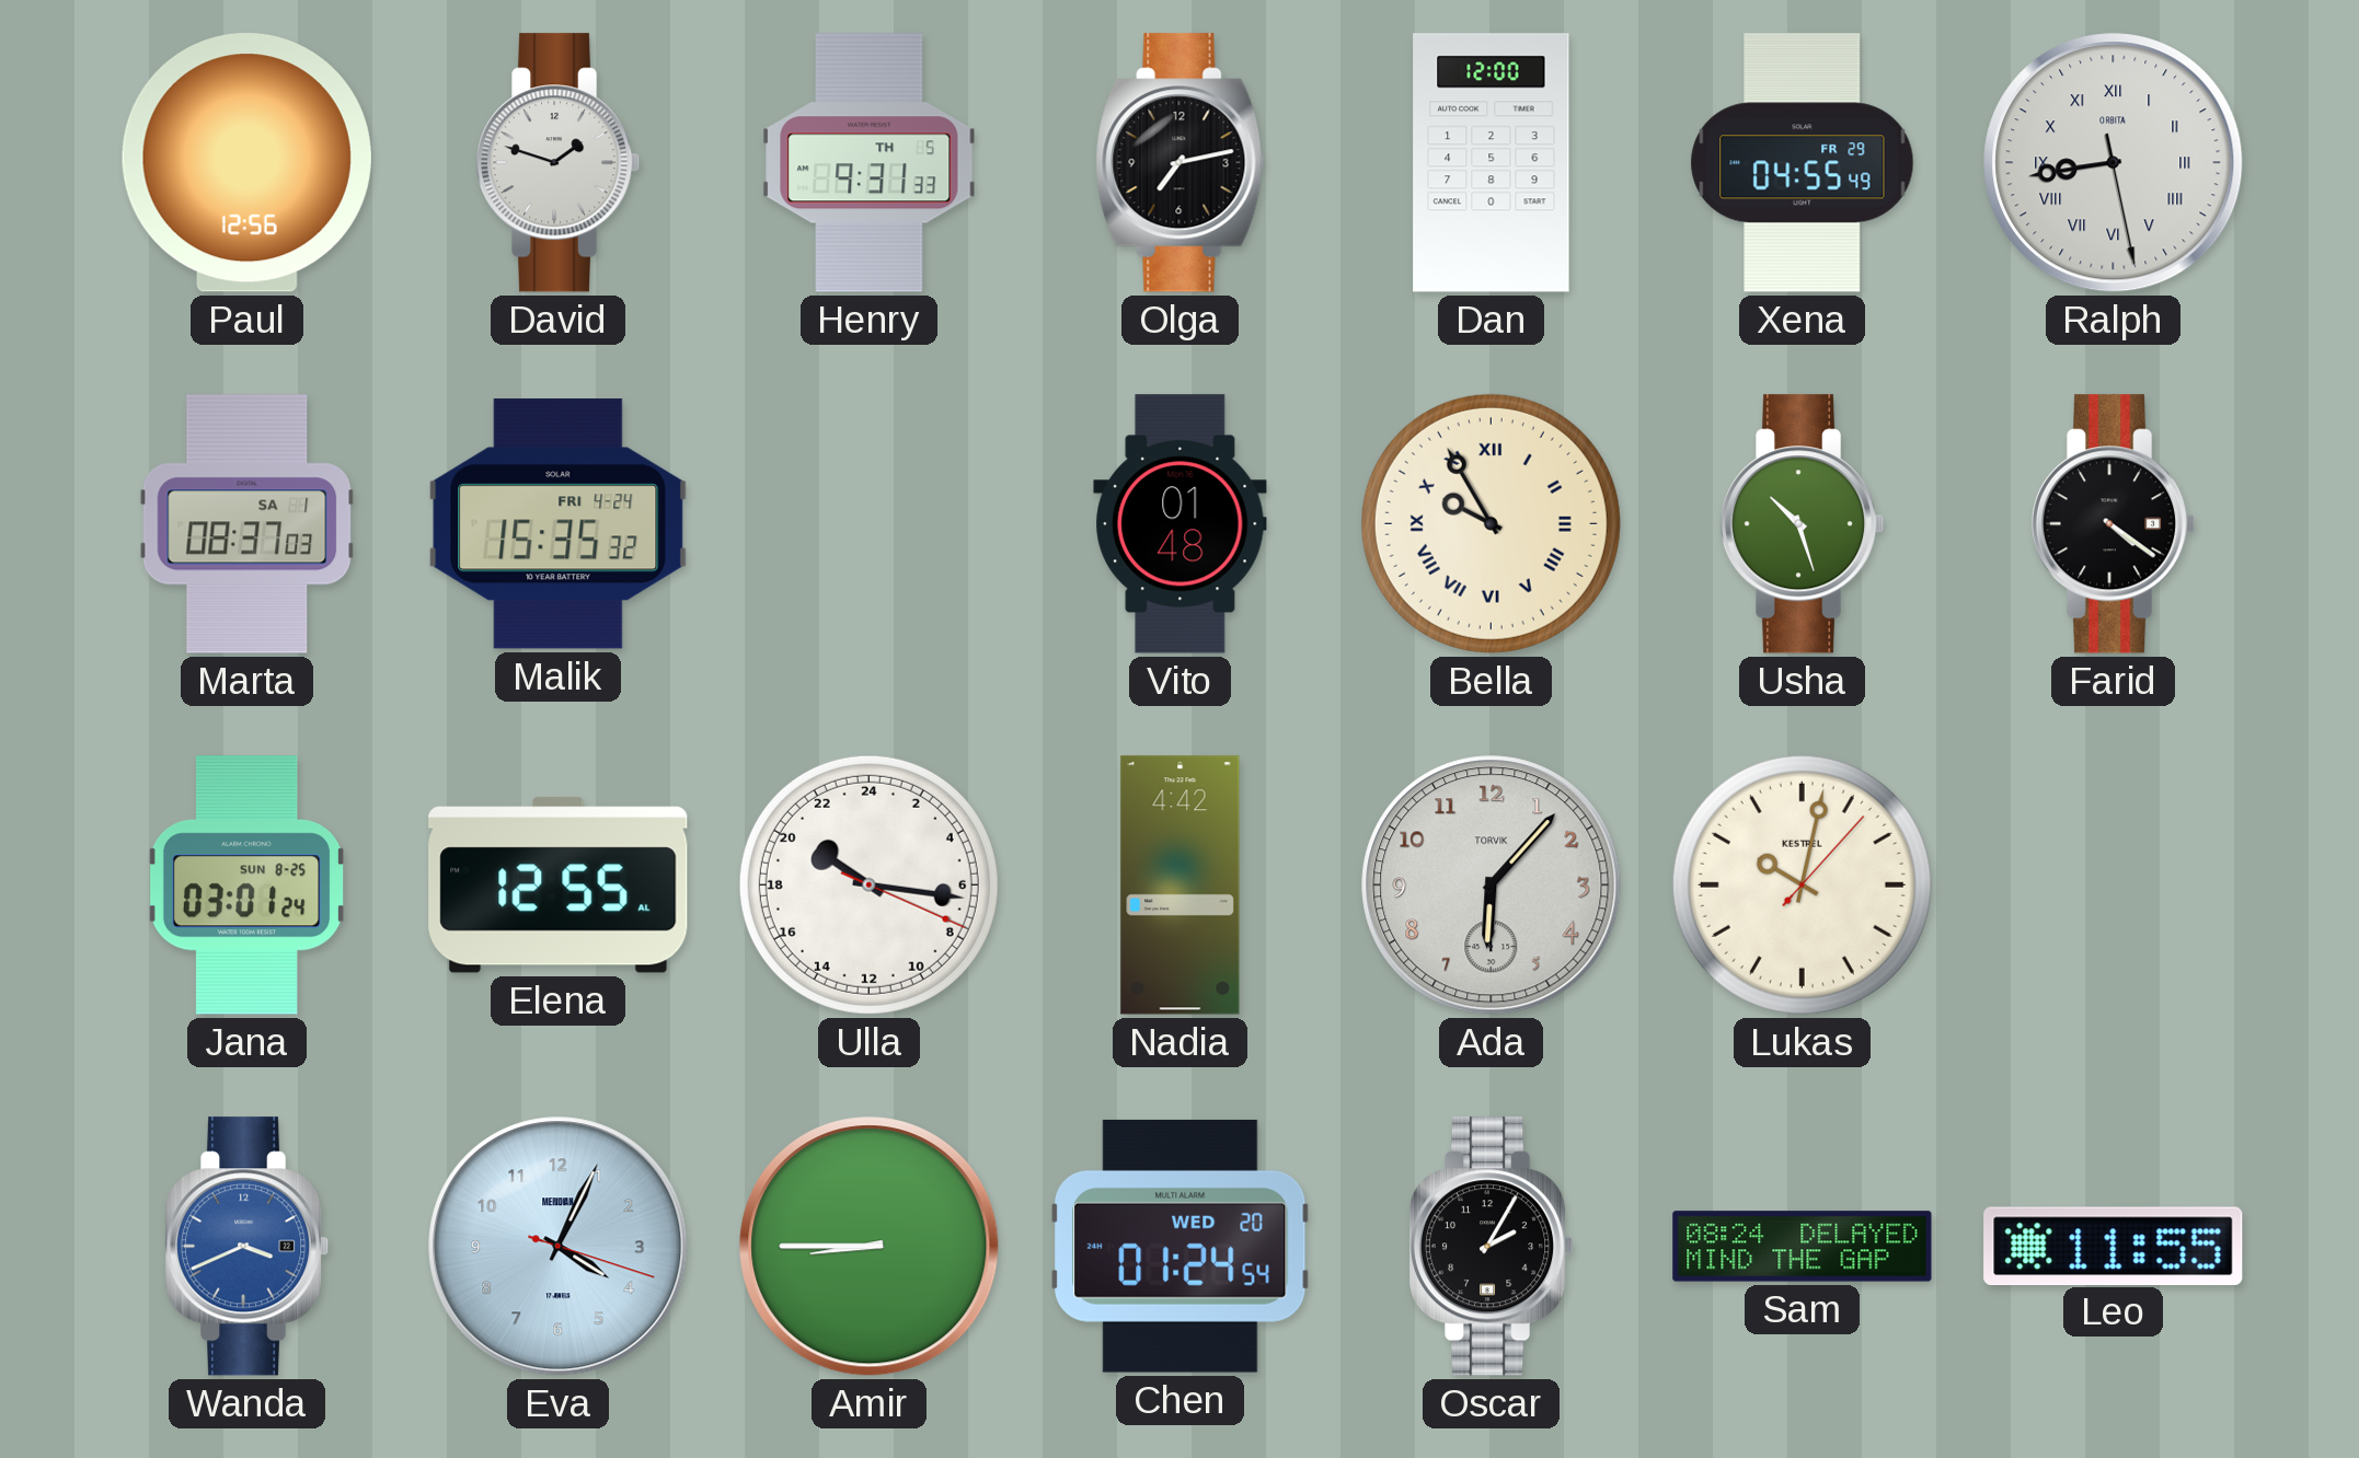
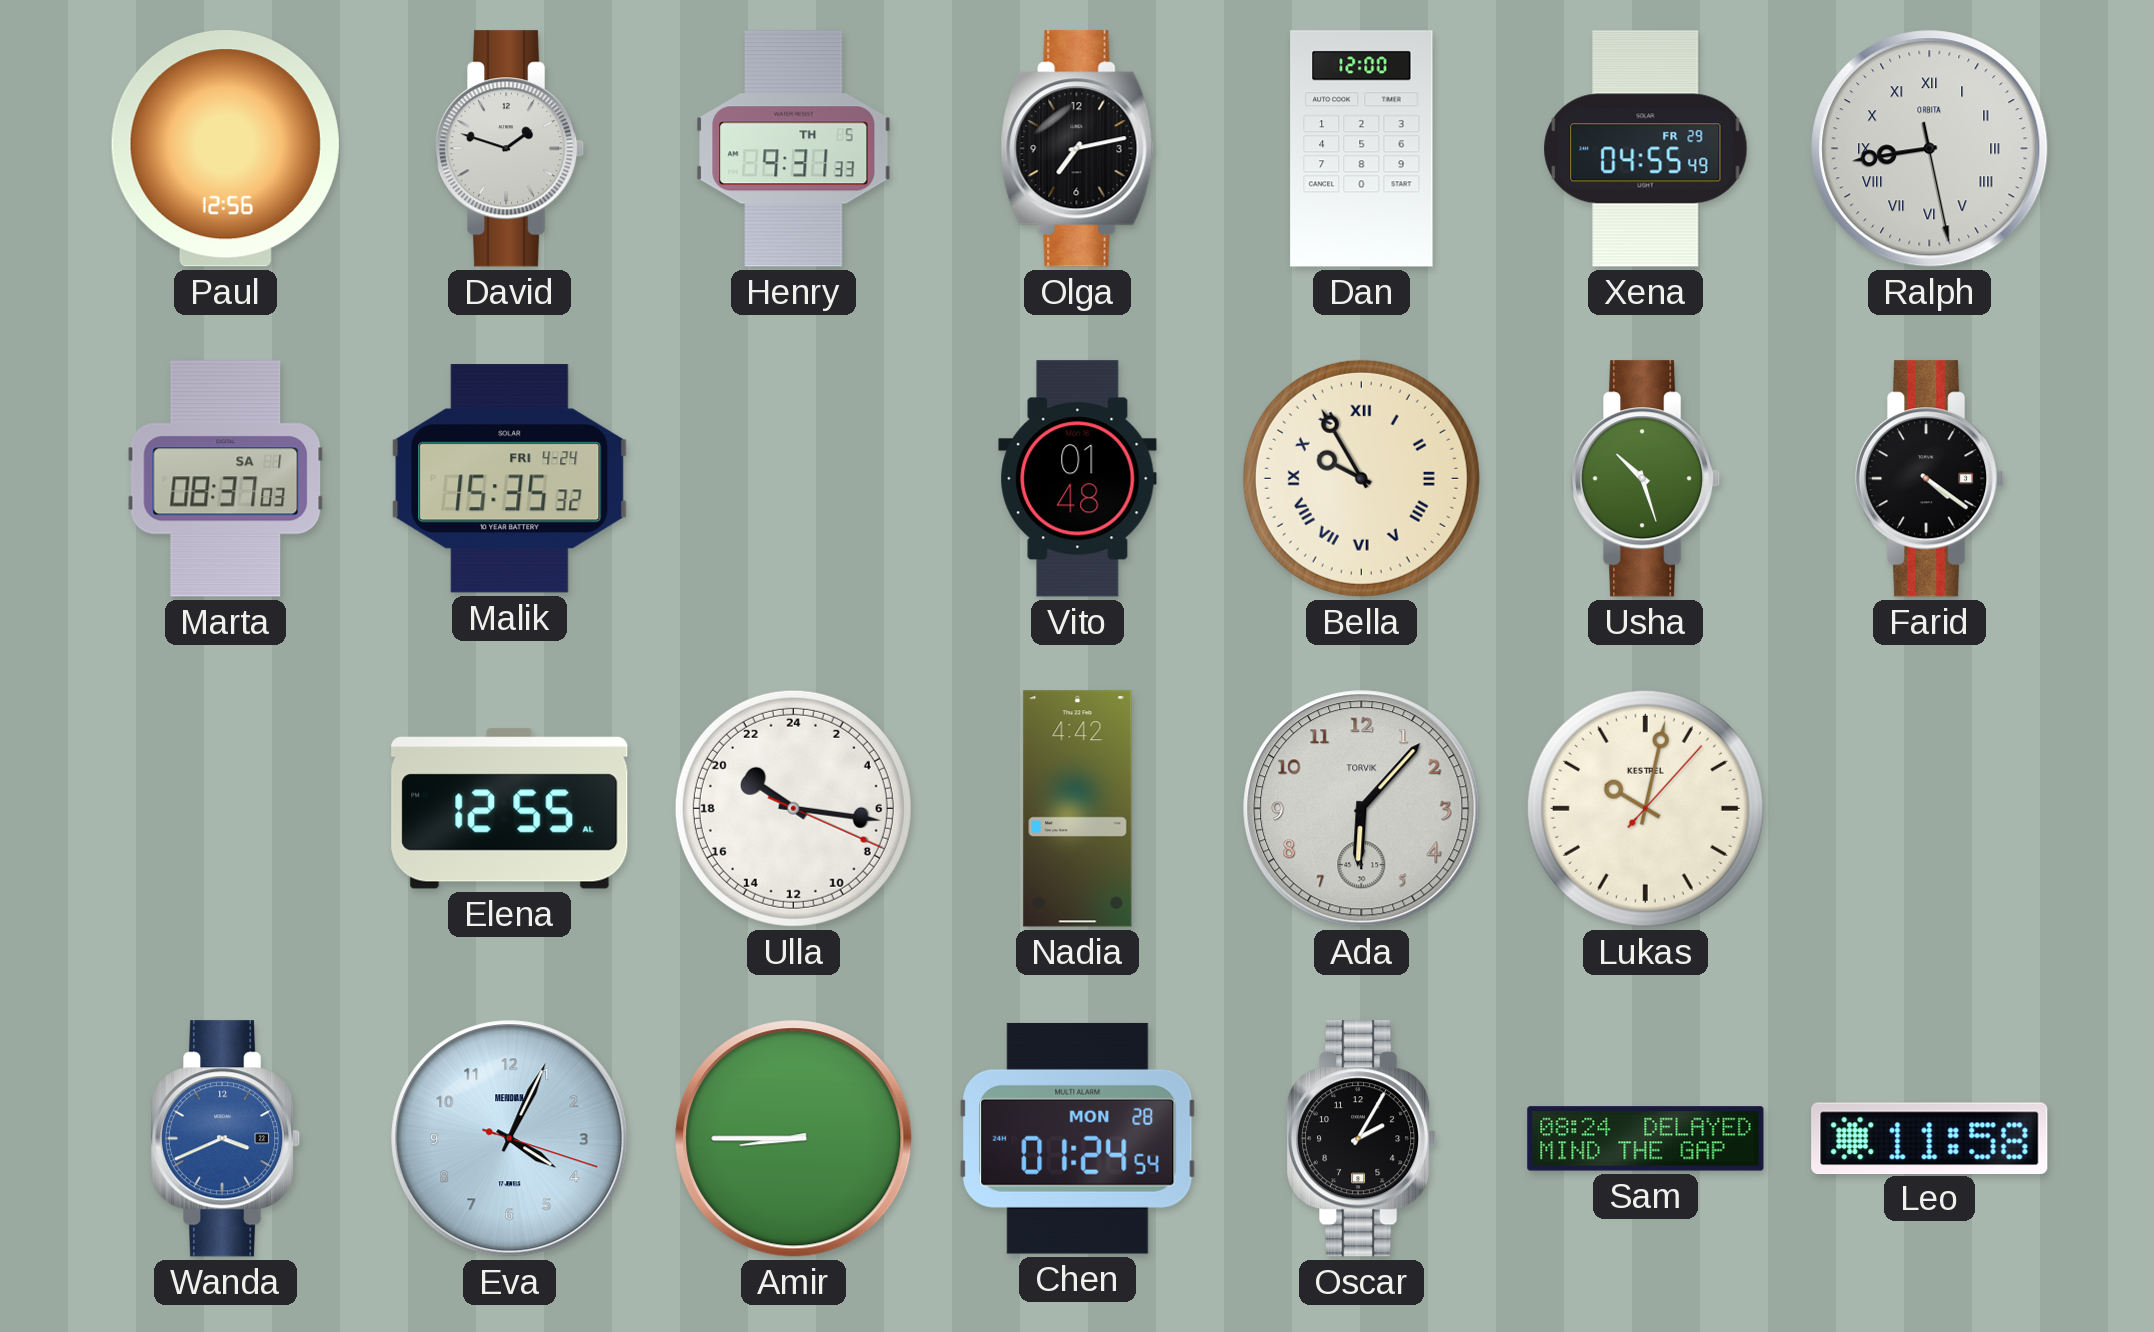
Jana: 03:01 -> none
Chen date: WED 20 -> MON 28
Leo: 11:55 -> 11:58
